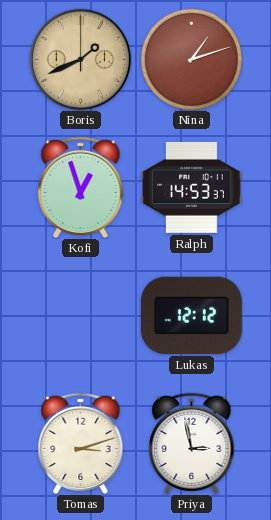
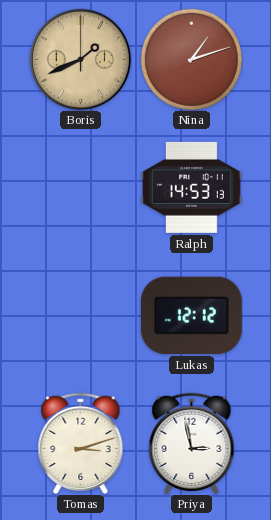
Kofi: 12:57 -> none
Ralph: 14:53:37 -> 14:53:13
